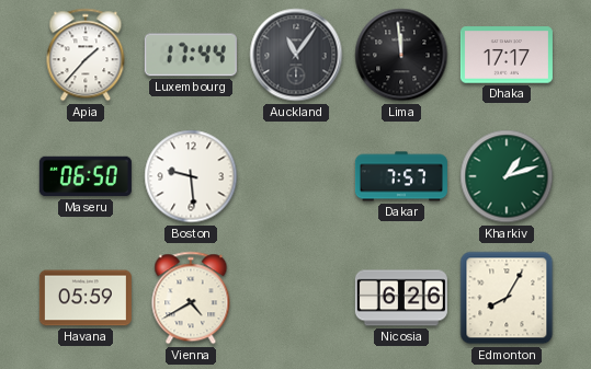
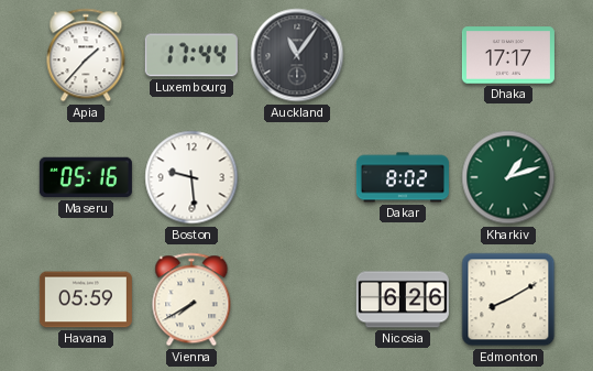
Lima: 11:59 -> none
Maseru: 06:50 -> 05:16
Dakar: 7:57 -> 8:02
Vienna: 4:40 -> 7:40
Edmonton: 8:05 -> 8:10
